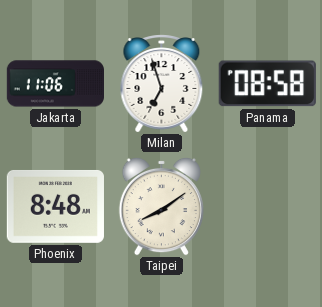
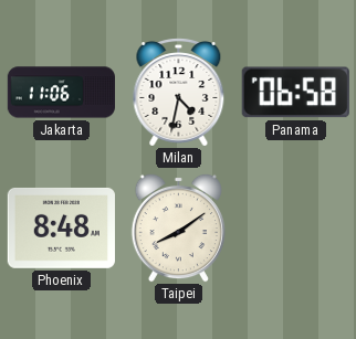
Milan: 6:57 -> 4:32
Panama: 08:58 -> 06:58
